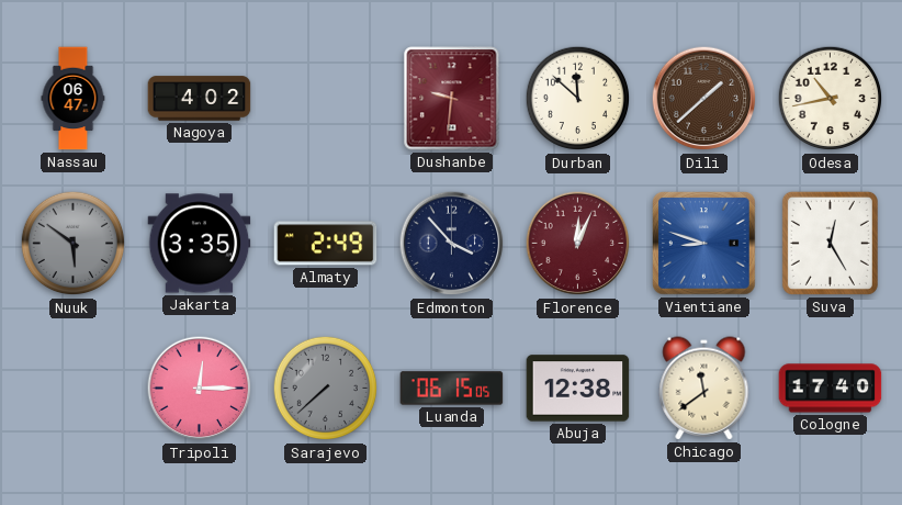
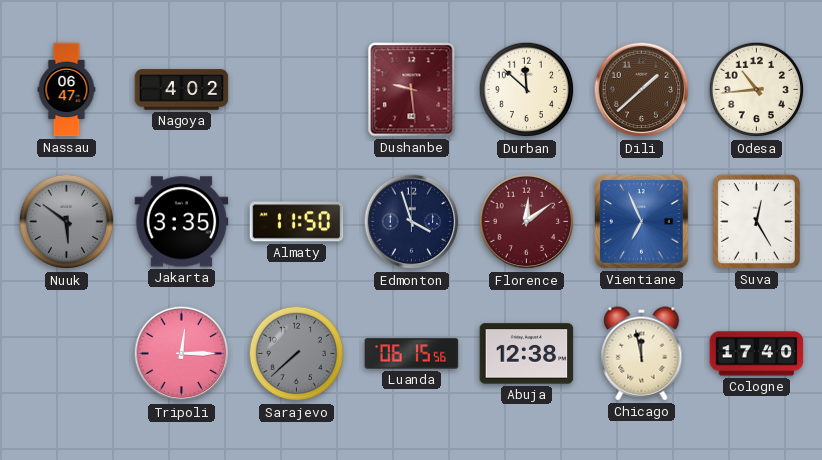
Dushanbe: 9:31 -> 9:29
Odesa: 10:43 -> 10:44
Almaty: 2:49 -> 11:50
Edmonton: 3:53 -> 3:57
Florence: 12:04 -> 12:09
Vientiane: 8:48 -> 6:56
Luanda: 06:15:05 -> 06:15:56
Chicago: 11:39 -> 11:58
